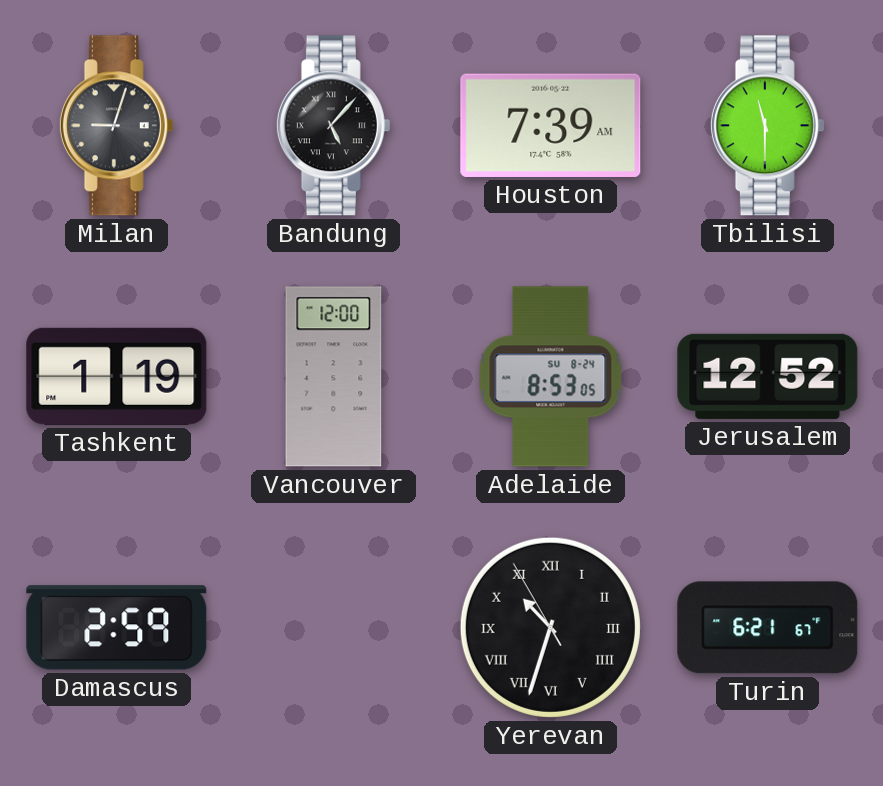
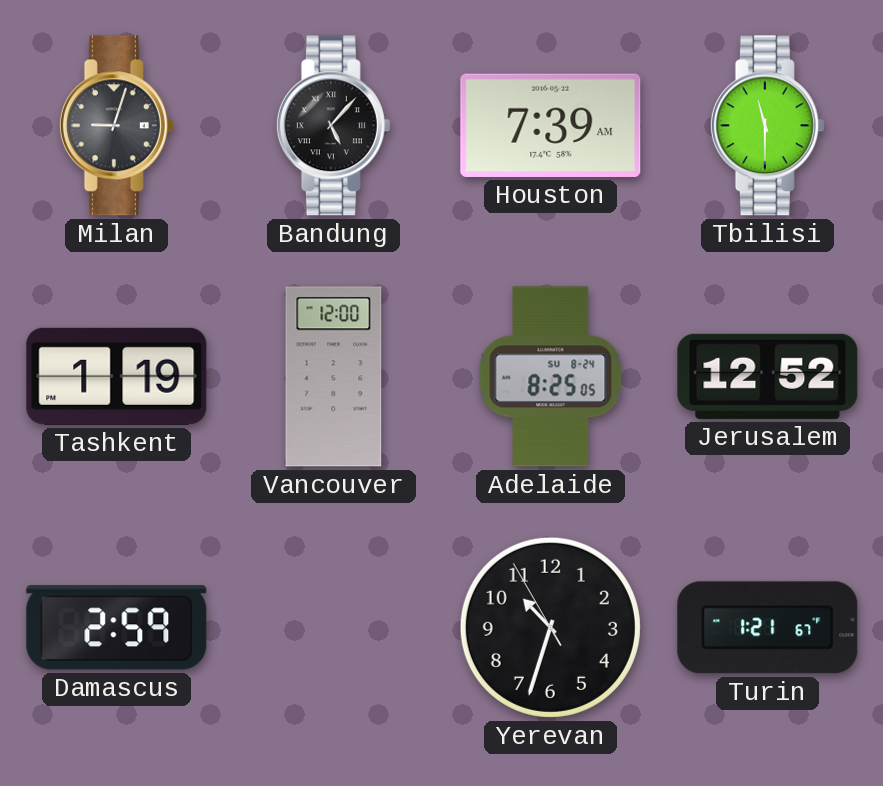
Adelaide: 8:53 -> 8:25
Yerevan numerals: Roman -> Arabic
Turin: 6:21 -> 1:21
